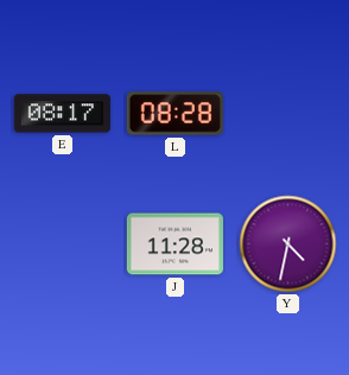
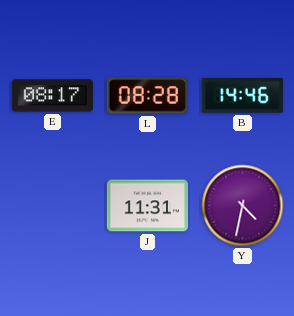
B: none -> 14:46
J: 11:28 -> 11:31
